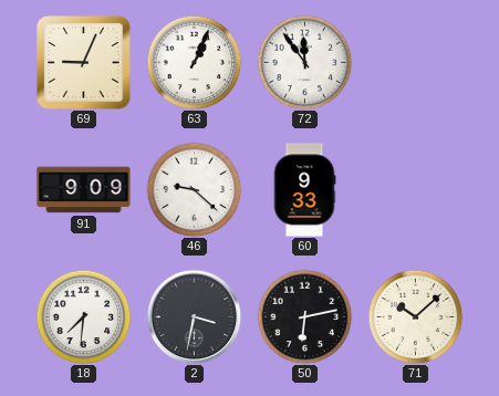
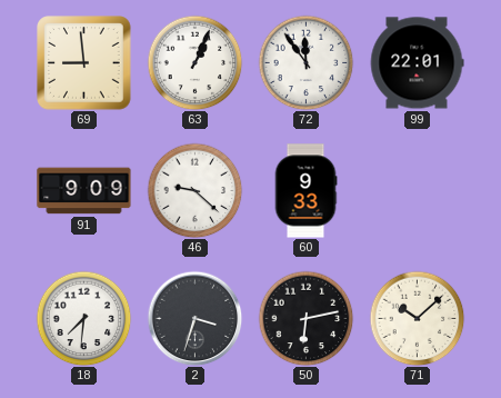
69: 9:04 -> 8:59
99: none -> 22:01
2: 3:32 -> 3:33
